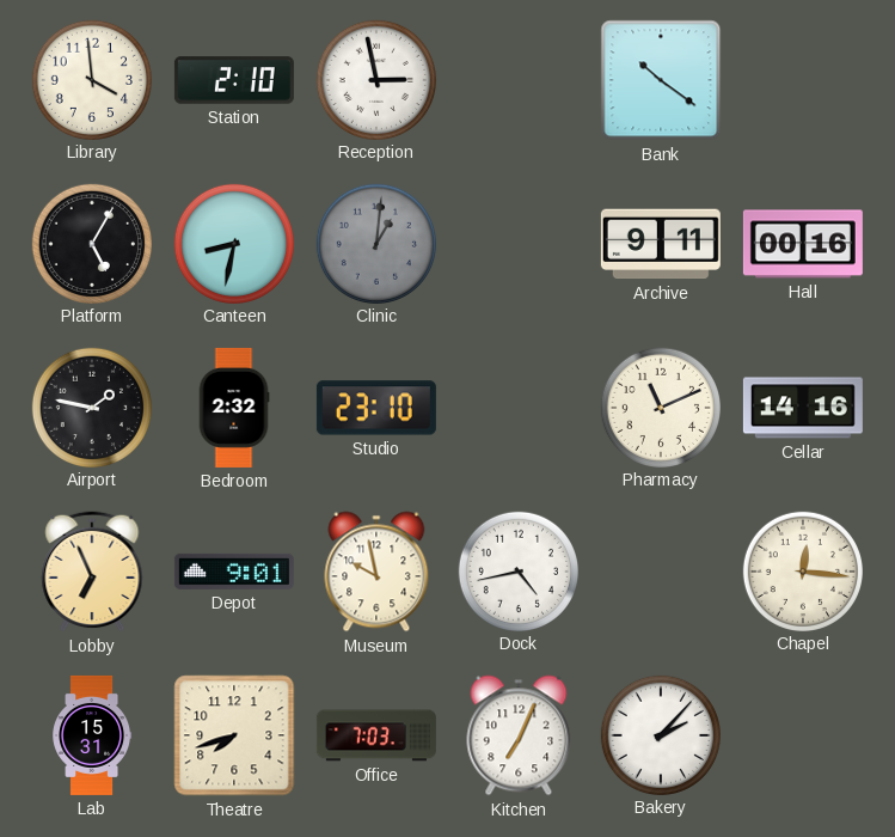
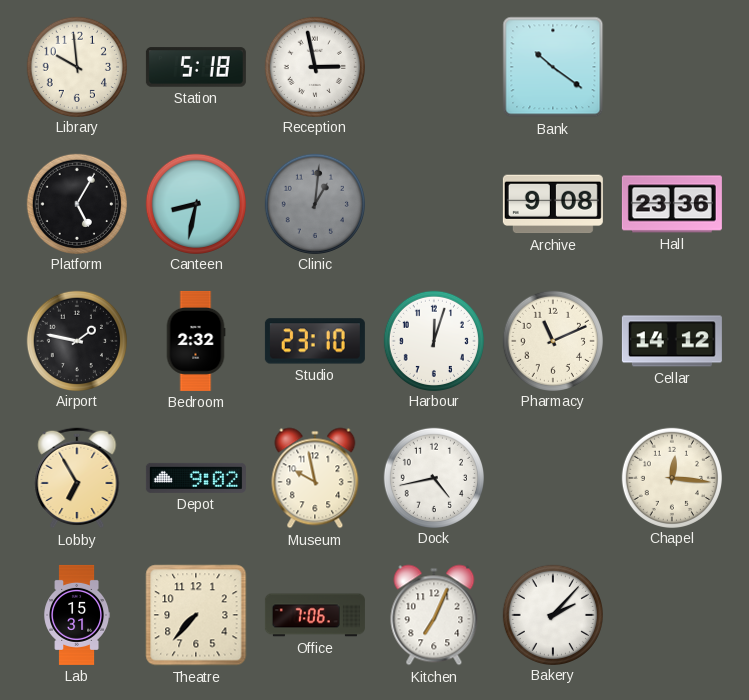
Library: 3:59 -> 9:59
Station: 2:10 -> 5:18
Archive: 9:11 -> 9:08
Hall: 00:16 -> 23:36
Harbour: none -> 12:03
Cellar: 14:16 -> 14:12
Lobby: 6:56 -> 6:55
Depot: 9:01 -> 9:02
Theatre: 7:42 -> 7:37
Office: 7:03 -> 7:06
